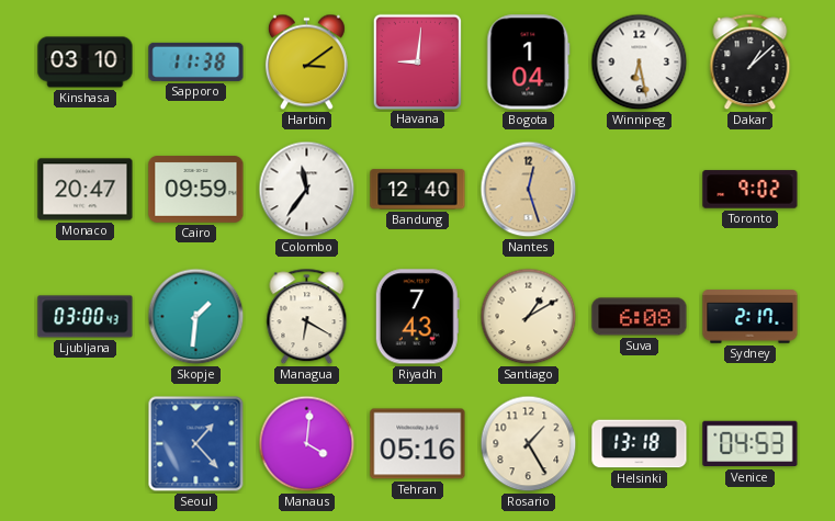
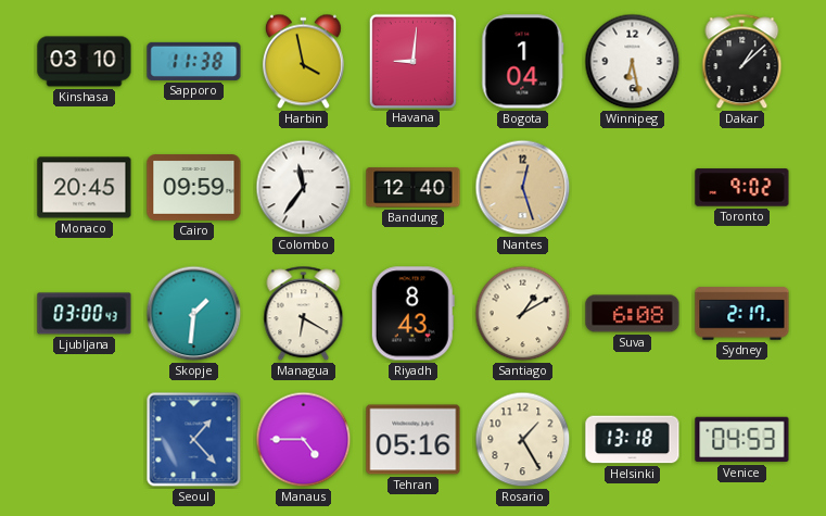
Harbin: 3:09 -> 3:58
Monaco: 20:47 -> 20:45
Riyadh: 7:43 -> 8:43
Manaus: 4:01 -> 4:45
